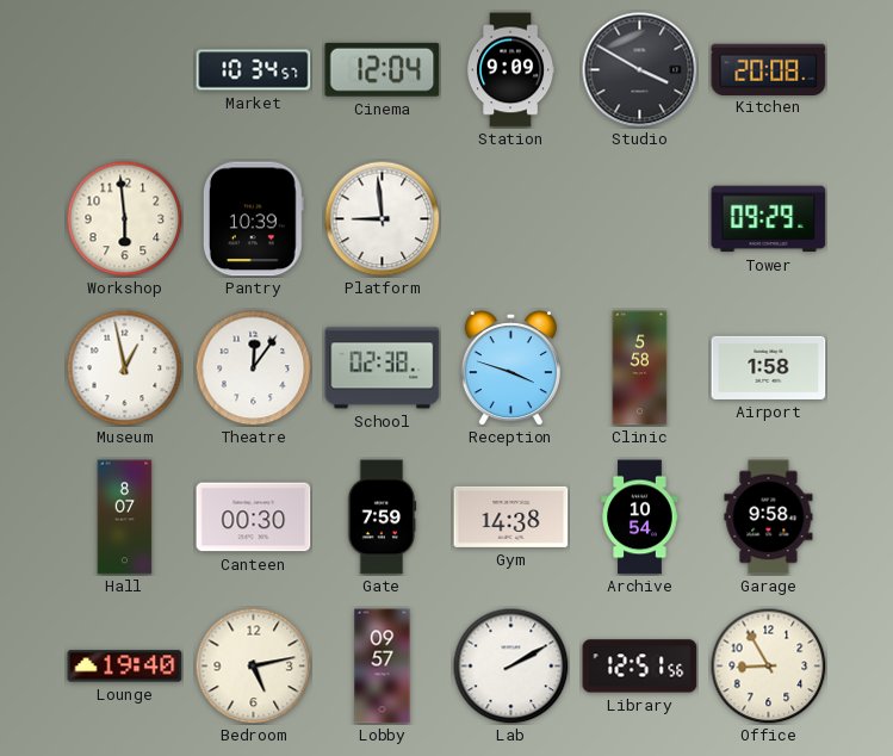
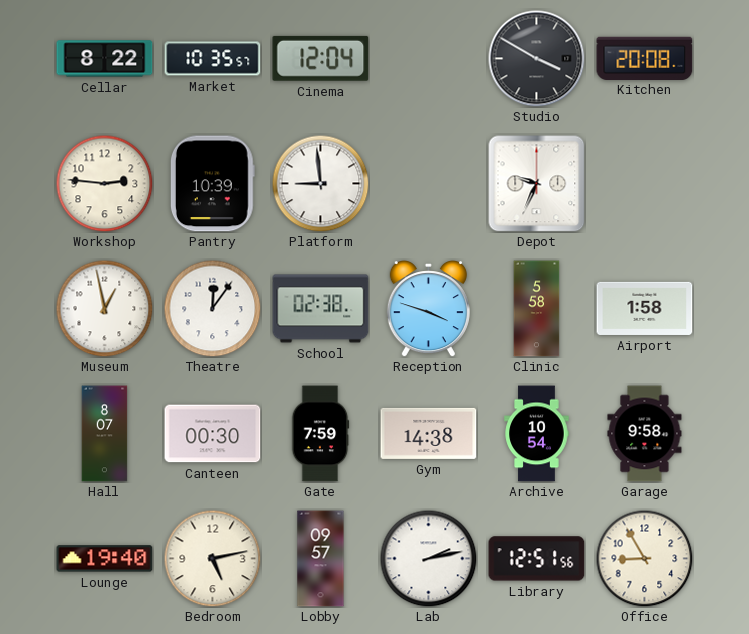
Cellar: none -> 8:22
Market: 10:34 -> 10:35
Station: 9:09 -> none
Workshop: 5:59 -> 2:46
Depot: none -> 9:34
Tower: 09:29 -> none
Lab: 2:10 -> 2:13
